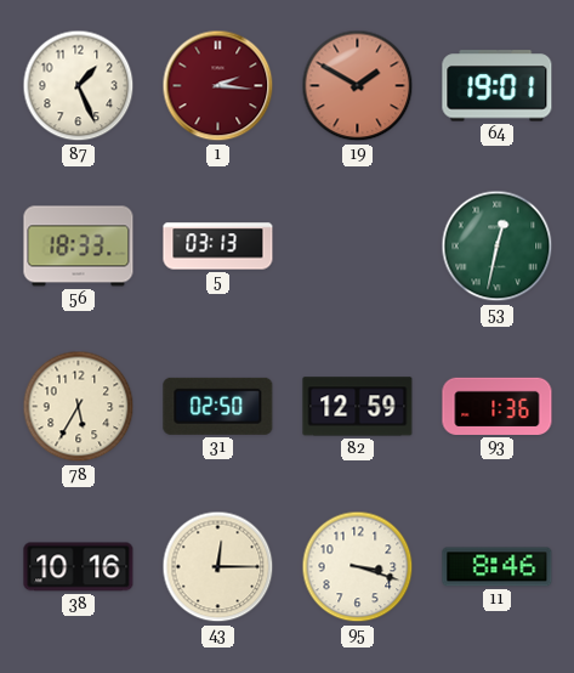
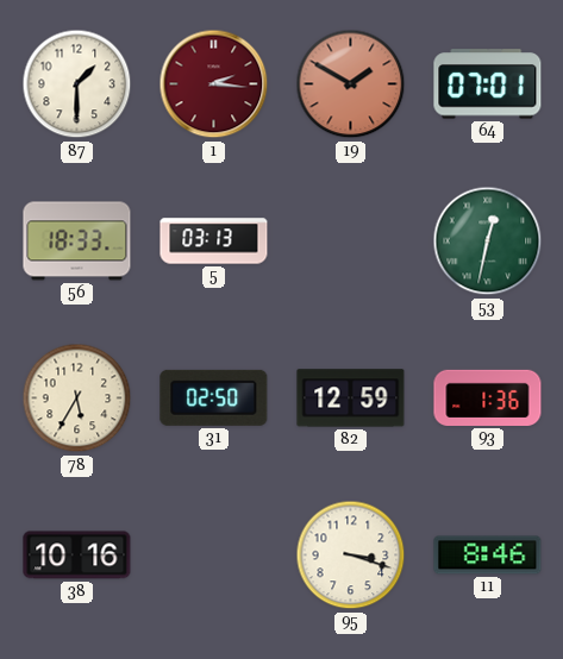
87: 1:26 -> 1:30
64: 19:01 -> 07:01
43: 12:15 -> none
